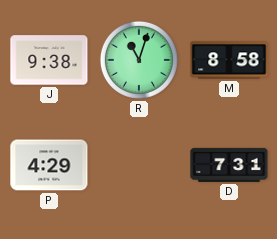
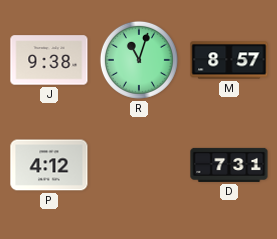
M: 8:58 -> 8:57
P: 4:29 -> 4:12
